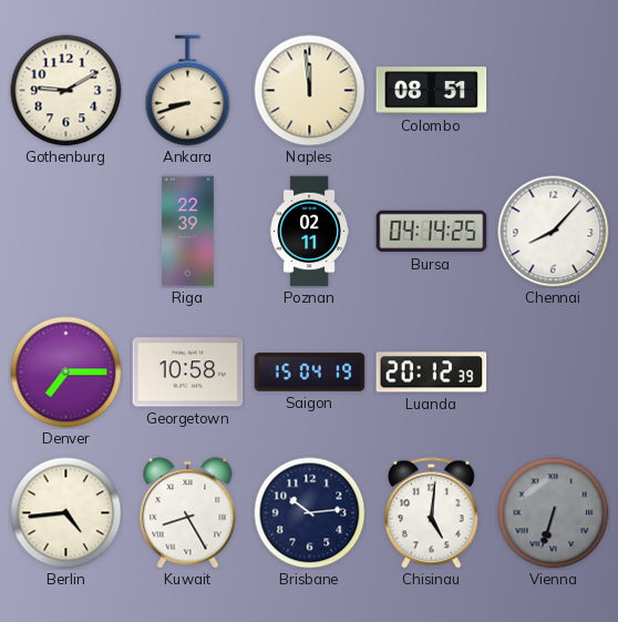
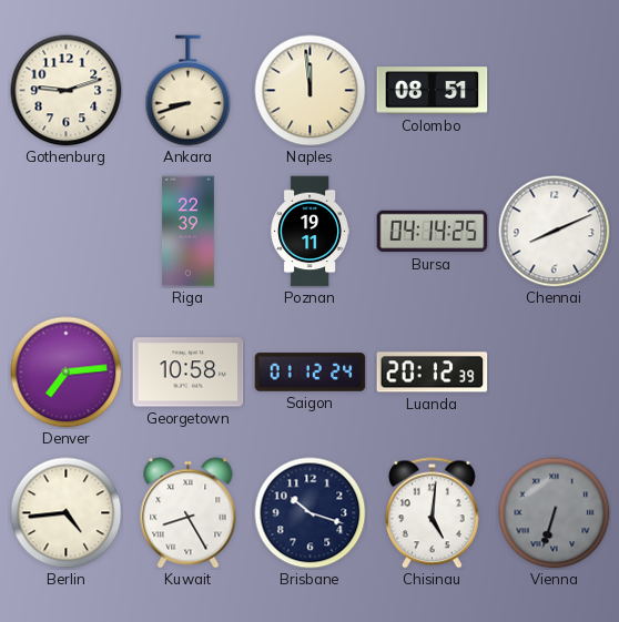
Gothenburg: 9:10 -> 9:12
Poznan: 02:11 -> 19:11
Chennai: 8:07 -> 8:11
Denver: 7:15 -> 7:14
Saigon: 15:04 -> 01:12
Brisbane: 10:14 -> 10:18
